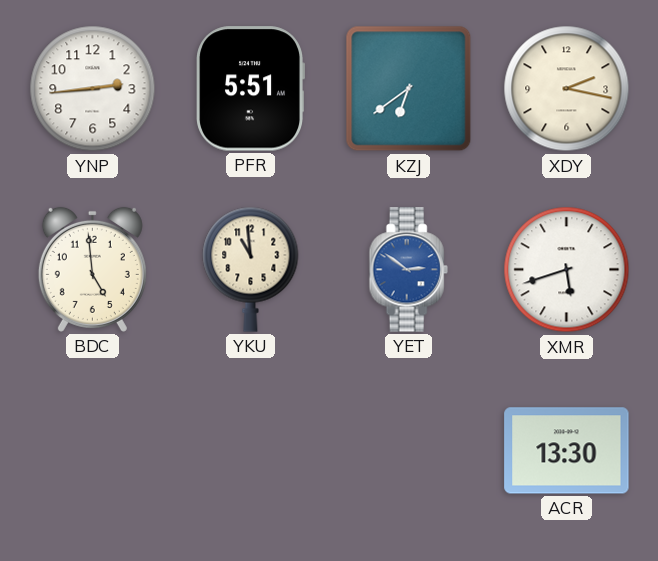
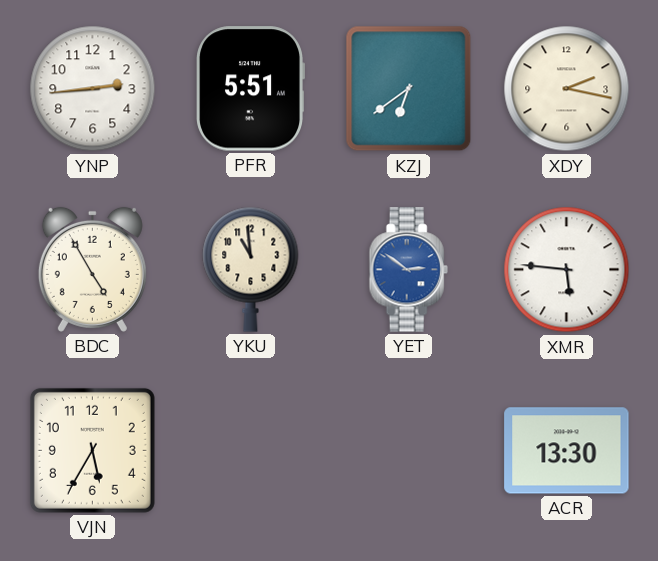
BDC: 4:59 -> 4:55
XMR: 5:42 -> 5:46
VJN: none -> 5:35
